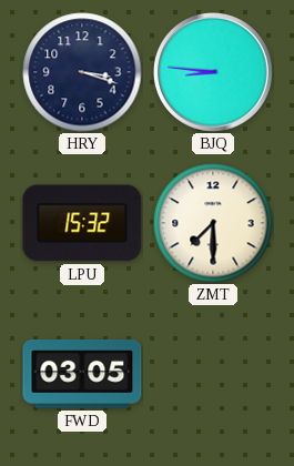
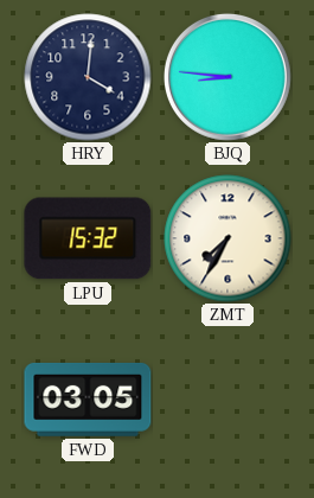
HRY: 3:18 -> 4:01
ZMT: 7:30 -> 7:35
